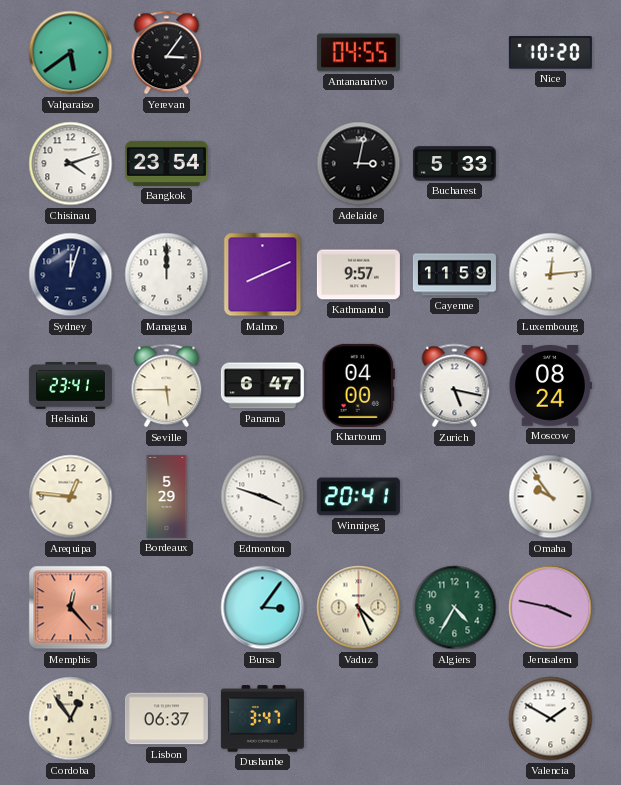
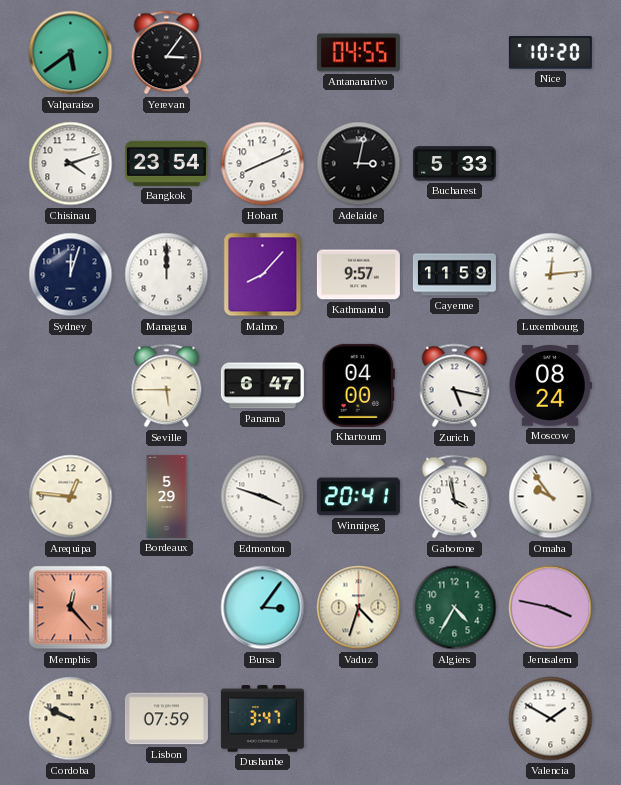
Hobart: none -> 8:11
Malmo: 8:11 -> 8:07
Helsinki: 23:41 -> none
Gaborone: none -> 3:58
Vaduz: 4:26 -> 4:33
Cordoba: 12:54 -> 9:49
Lisbon: 06:37 -> 07:59
